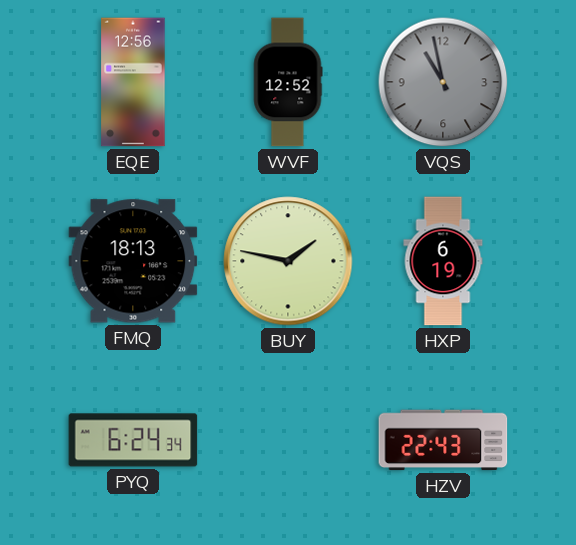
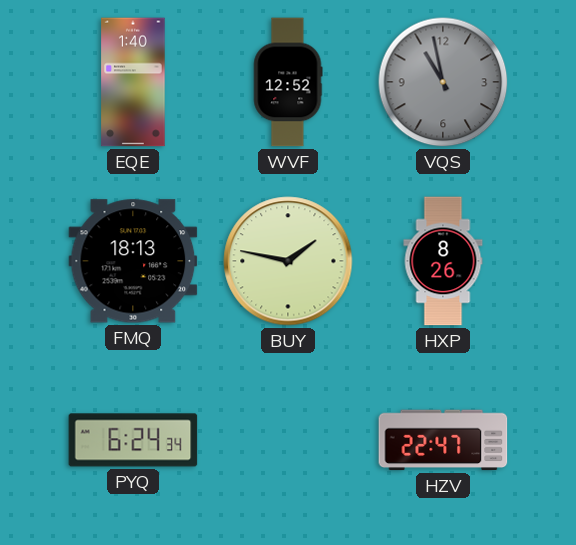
EQE: 12:56 -> 1:40
HXP: 6:19 -> 8:26
HZV: 22:43 -> 22:47
